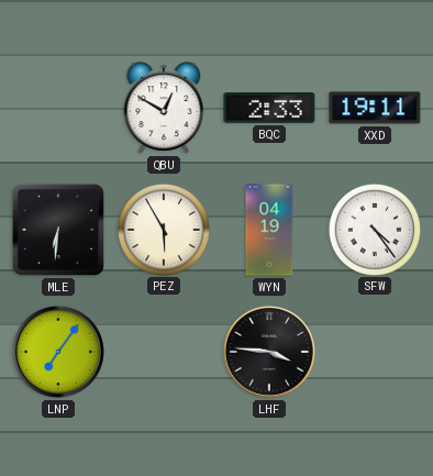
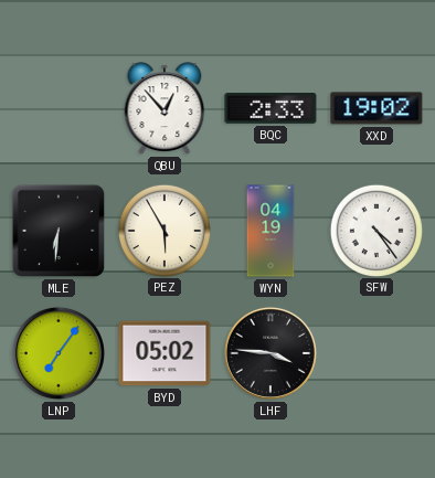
QBU: 12:50 -> 12:53
XXD: 19:11 -> 19:02
BYD: none -> 05:02
